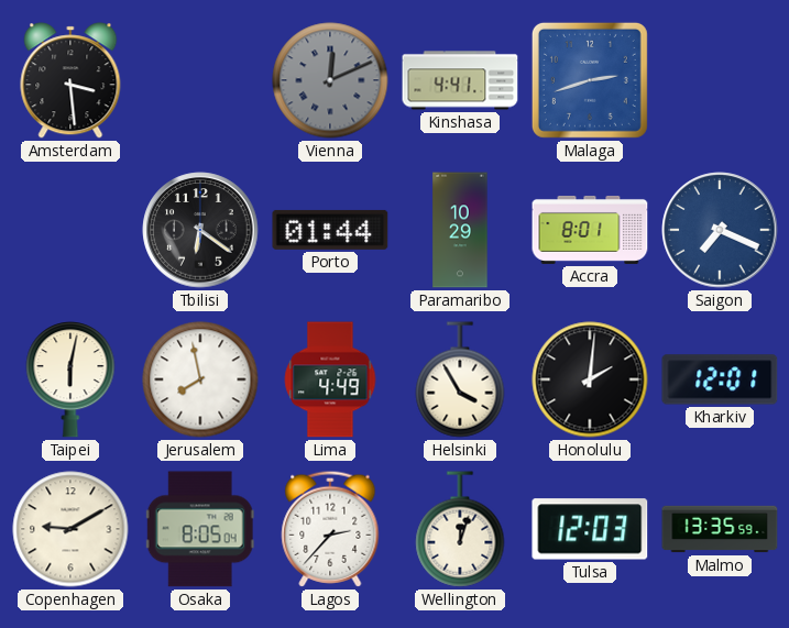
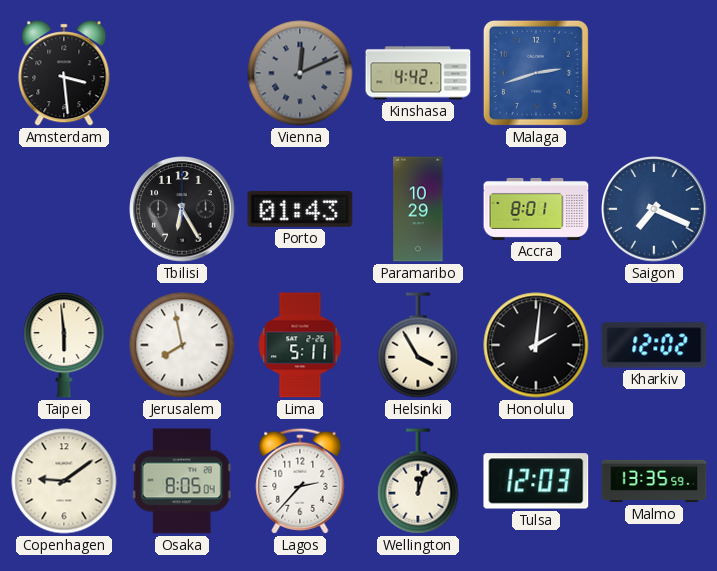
Kinshasa: 4:41 -> 4:42
Tbilisi: 6:21 -> 6:25
Porto: 01:44 -> 01:43
Taipei: 6:02 -> 5:59
Lima: 4:49 -> 5:11
Kharkiv: 12:01 -> 12:02
Copenhagen: 9:10 -> 9:09
